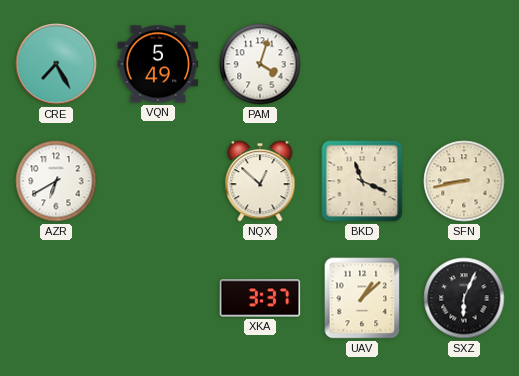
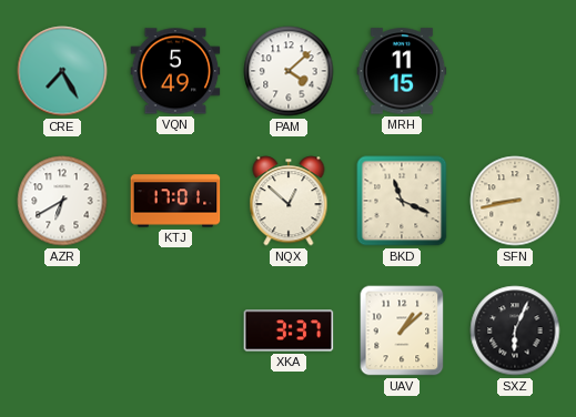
PAM: 4:03 -> 4:08
MRH: none -> 11:15
KTJ: none -> 17:01
